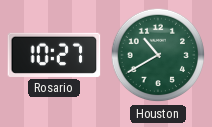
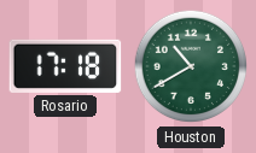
Rosario: 10:27 -> 17:18
